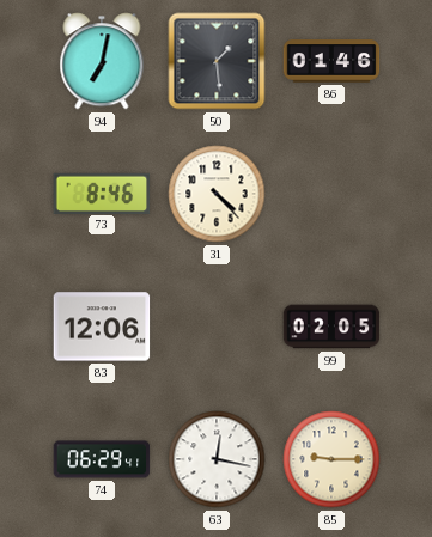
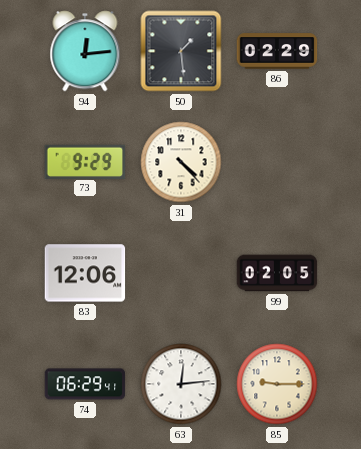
94: 7:02 -> 12:14
86: 01:46 -> 02:29
73: 8:46 -> 9:29
63: 12:17 -> 12:14
